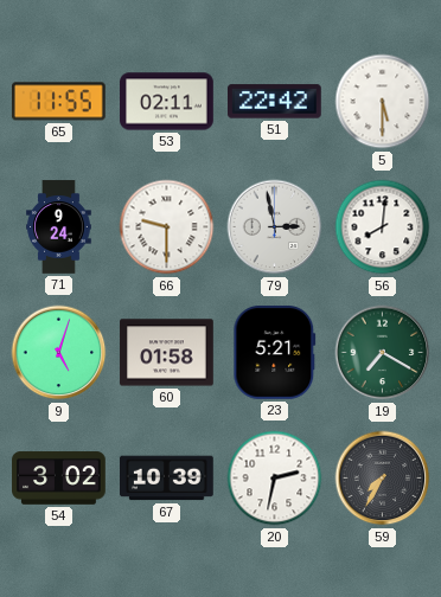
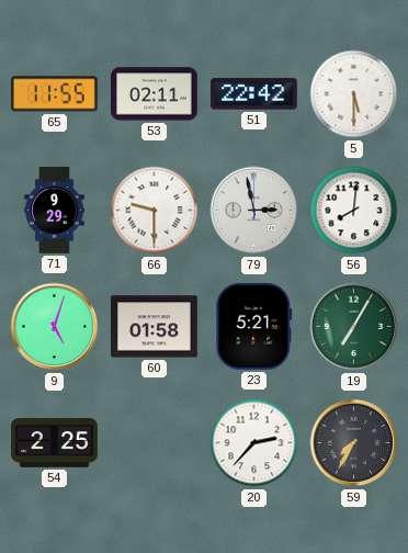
71: 9:24 -> 9:29
19: 7:20 -> 7:05
54: 3:02 -> 2:25
67: 10:39 -> none
20: 2:32 -> 2:37
